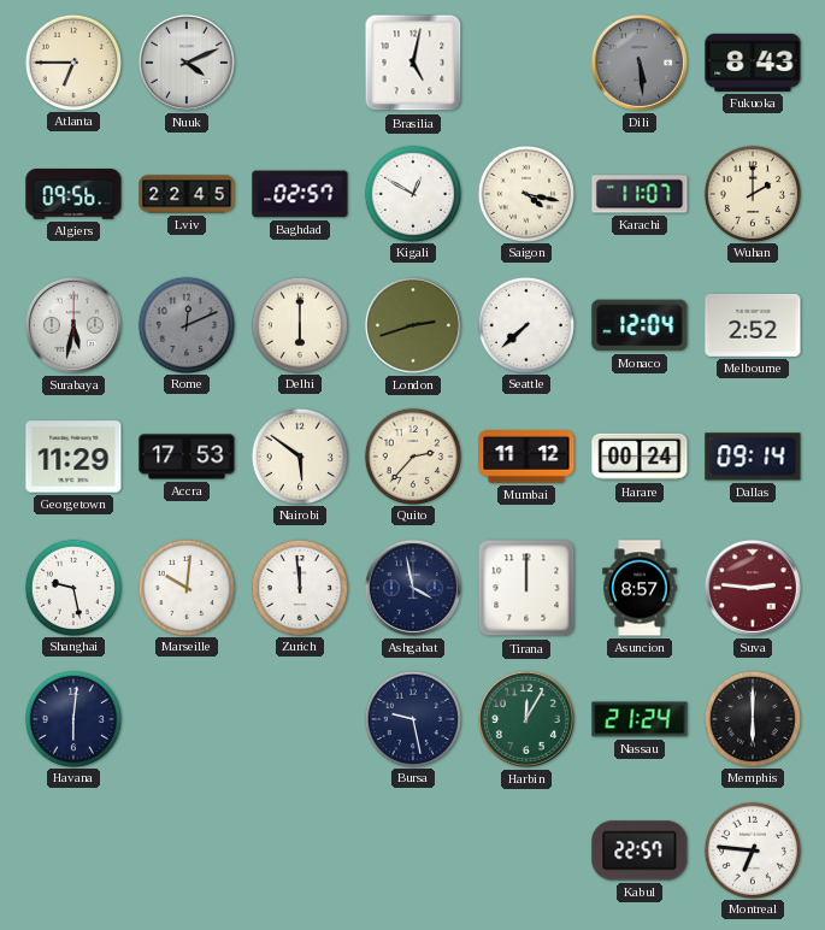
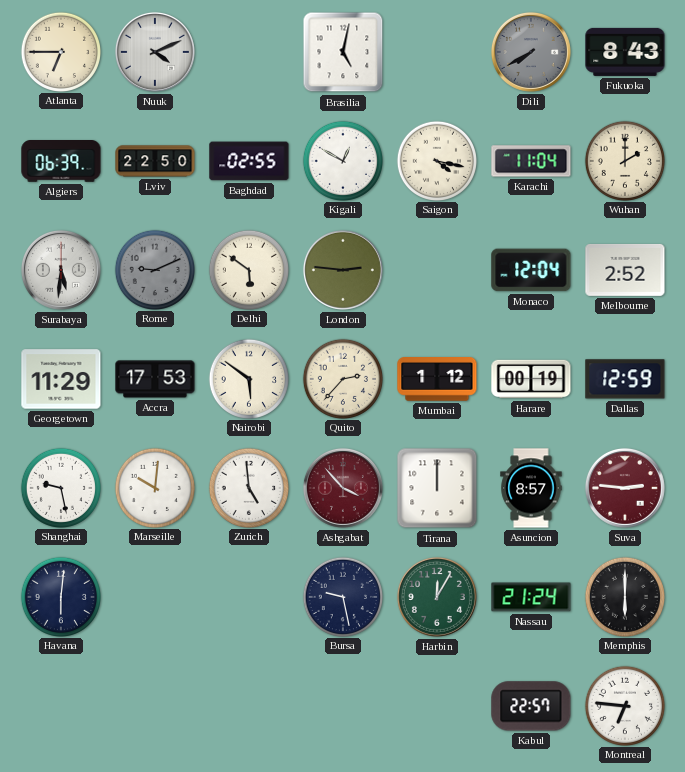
Dili: 5:29 -> 7:40
Algiers: 09:56 -> 06:39
Lviv: 22:45 -> 22:50
Baghdad: 02:57 -> 02:55
Karachi: 11:07 -> 11:04
Surabaya: 5:32 -> 5:31
Rome: 12:11 -> 9:11
Delhi: 6:00 -> 5:51
London: 2:42 -> 2:46
Seattle: 7:38 -> none
Mumbai: 11:12 -> 1:12
Harare: 00:24 -> 00:19
Dallas: 09:14 -> 12:59
Zurich: 11:59 -> 4:59
Ashgabat: 3:58 -> 3:53
Ashgabat dial: navy -> burgundy
